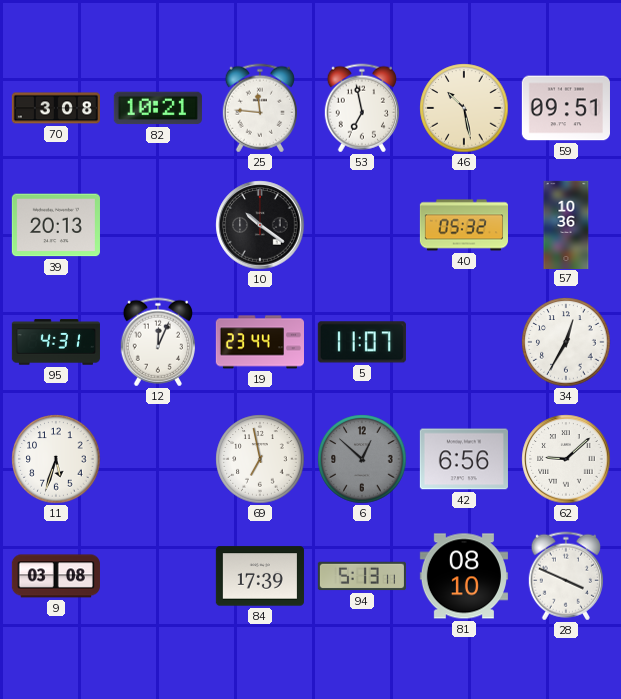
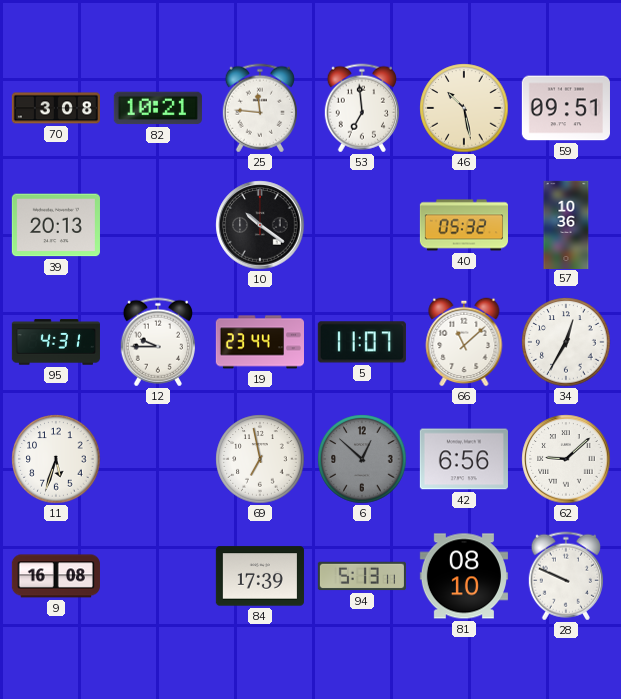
53: 6:58 -> 6:59
12: 12:04 -> 9:45
66: none -> 11:08
9: 03:08 -> 16:08
28: 3:49 -> 9:49
